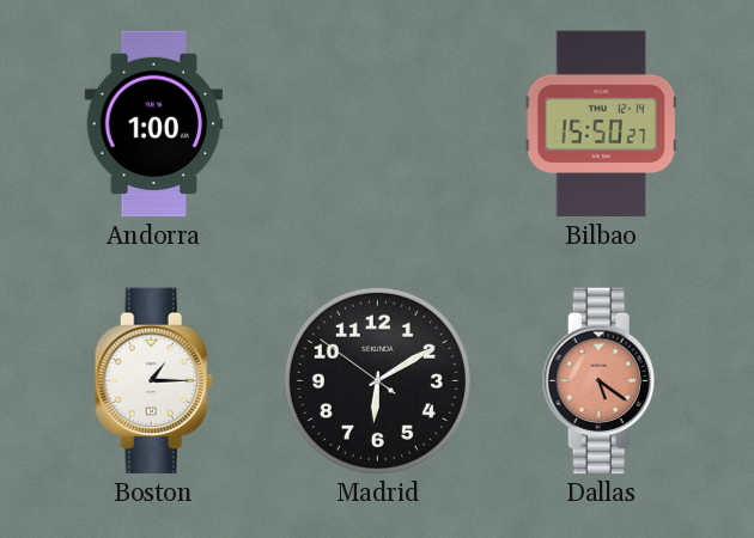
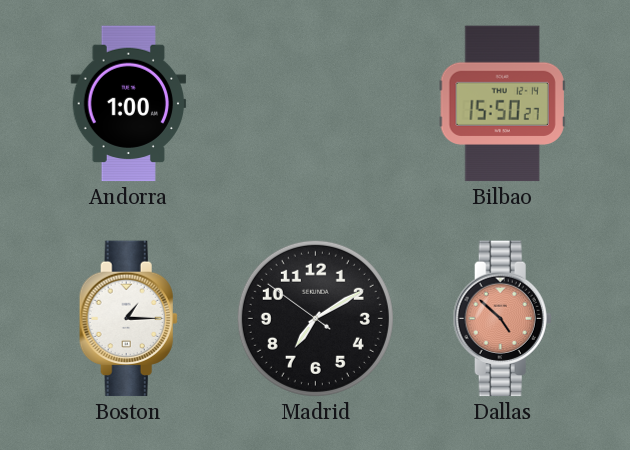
Madrid: 6:09 -> 7:09
Dallas: 5:21 -> 4:52
